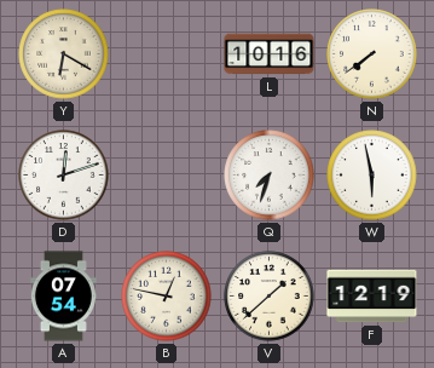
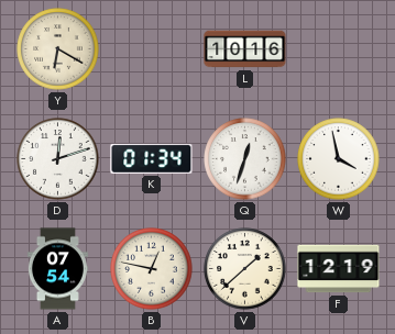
N: 7:39 -> none
K: none -> 01:34
Q: 7:33 -> 12:33
W: 5:58 -> 3:58
